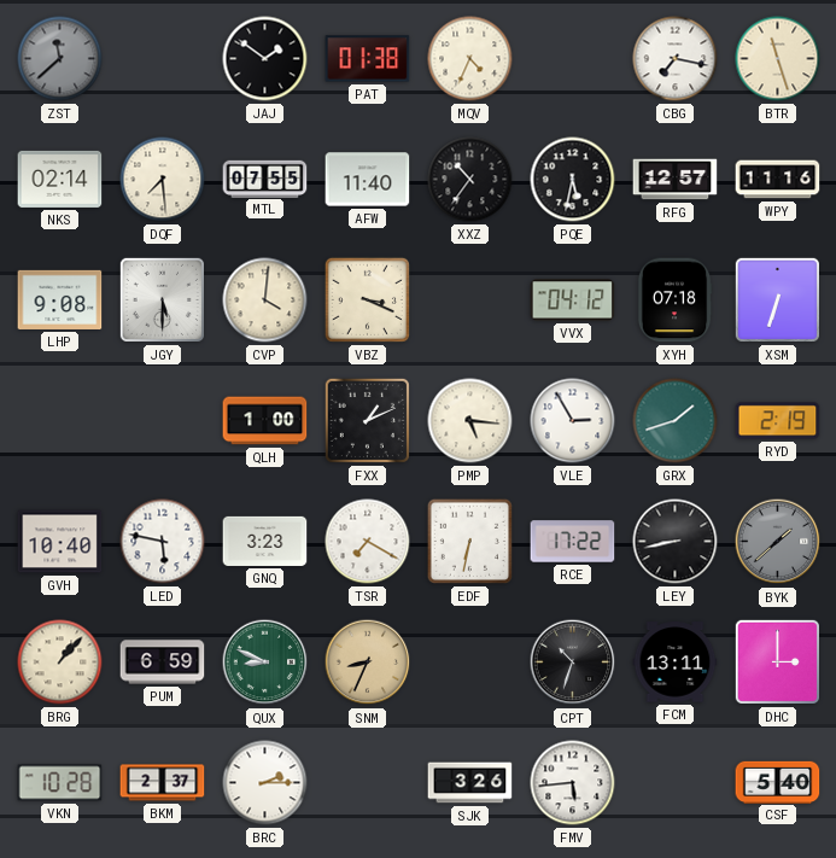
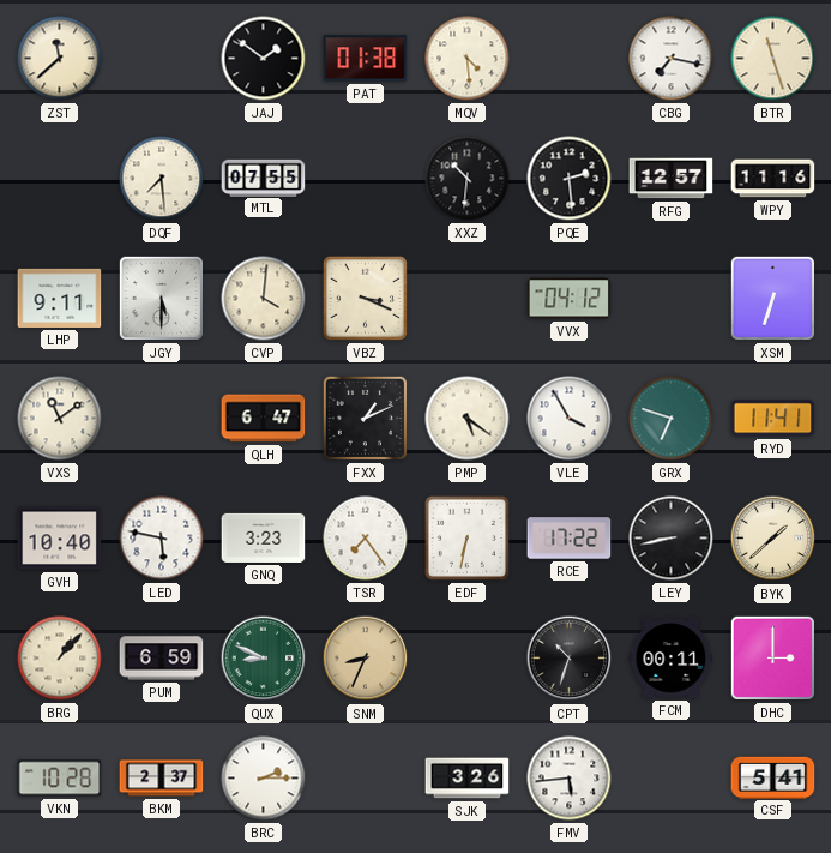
ZST dial: grey -> cream
MQV: 4:34 -> 4:29
NKS: 02:14 -> none
AFW: 11:40 -> none
XXZ: 10:36 -> 10:31
PQE: 5:32 -> 2:29
LHP: 9:08 -> 9:11
XYH: 07:18 -> none
VXS: none -> 11:09
QLH: 1:00 -> 6:47
PMP: 5:16 -> 5:21
VLE: 2:55 -> 3:55
GRX: 1:42 -> 6:48
RYD: 2:19 -> 11:41
TSR: 7:20 -> 7:24
BYK dial: grey -> cream
FCM: 13:11 -> 00:11
CSF: 5:40 -> 5:41
